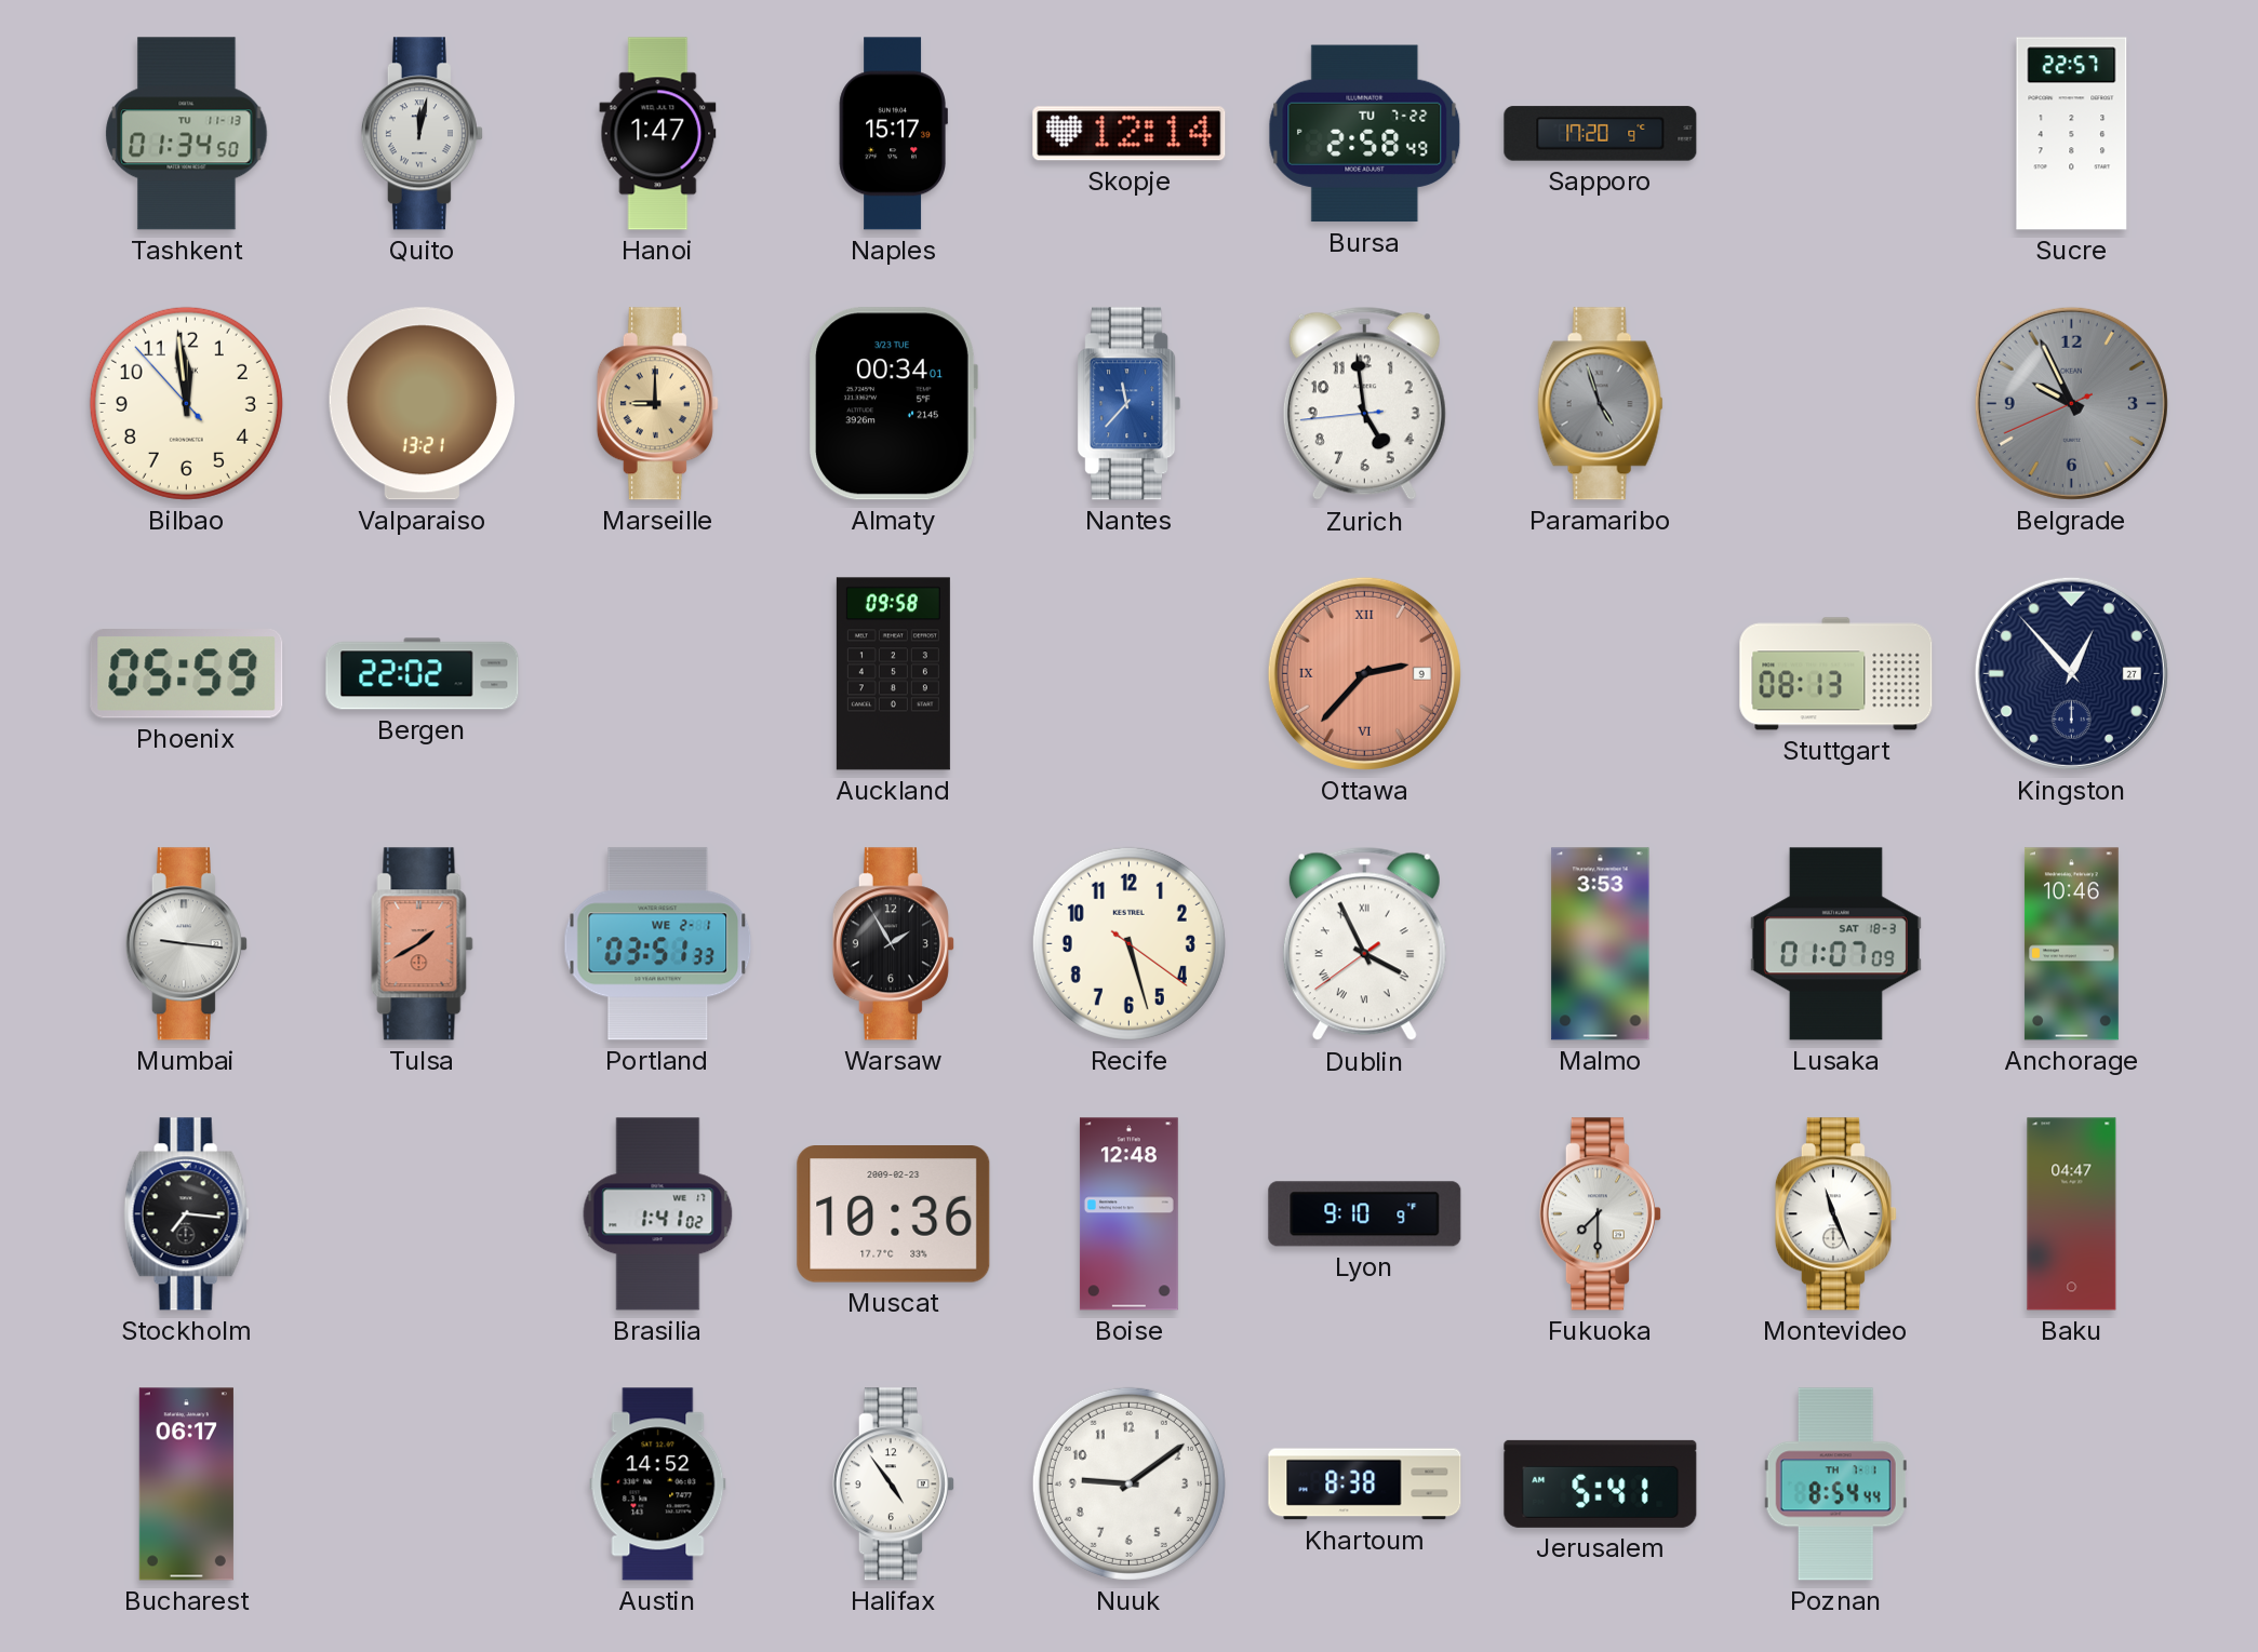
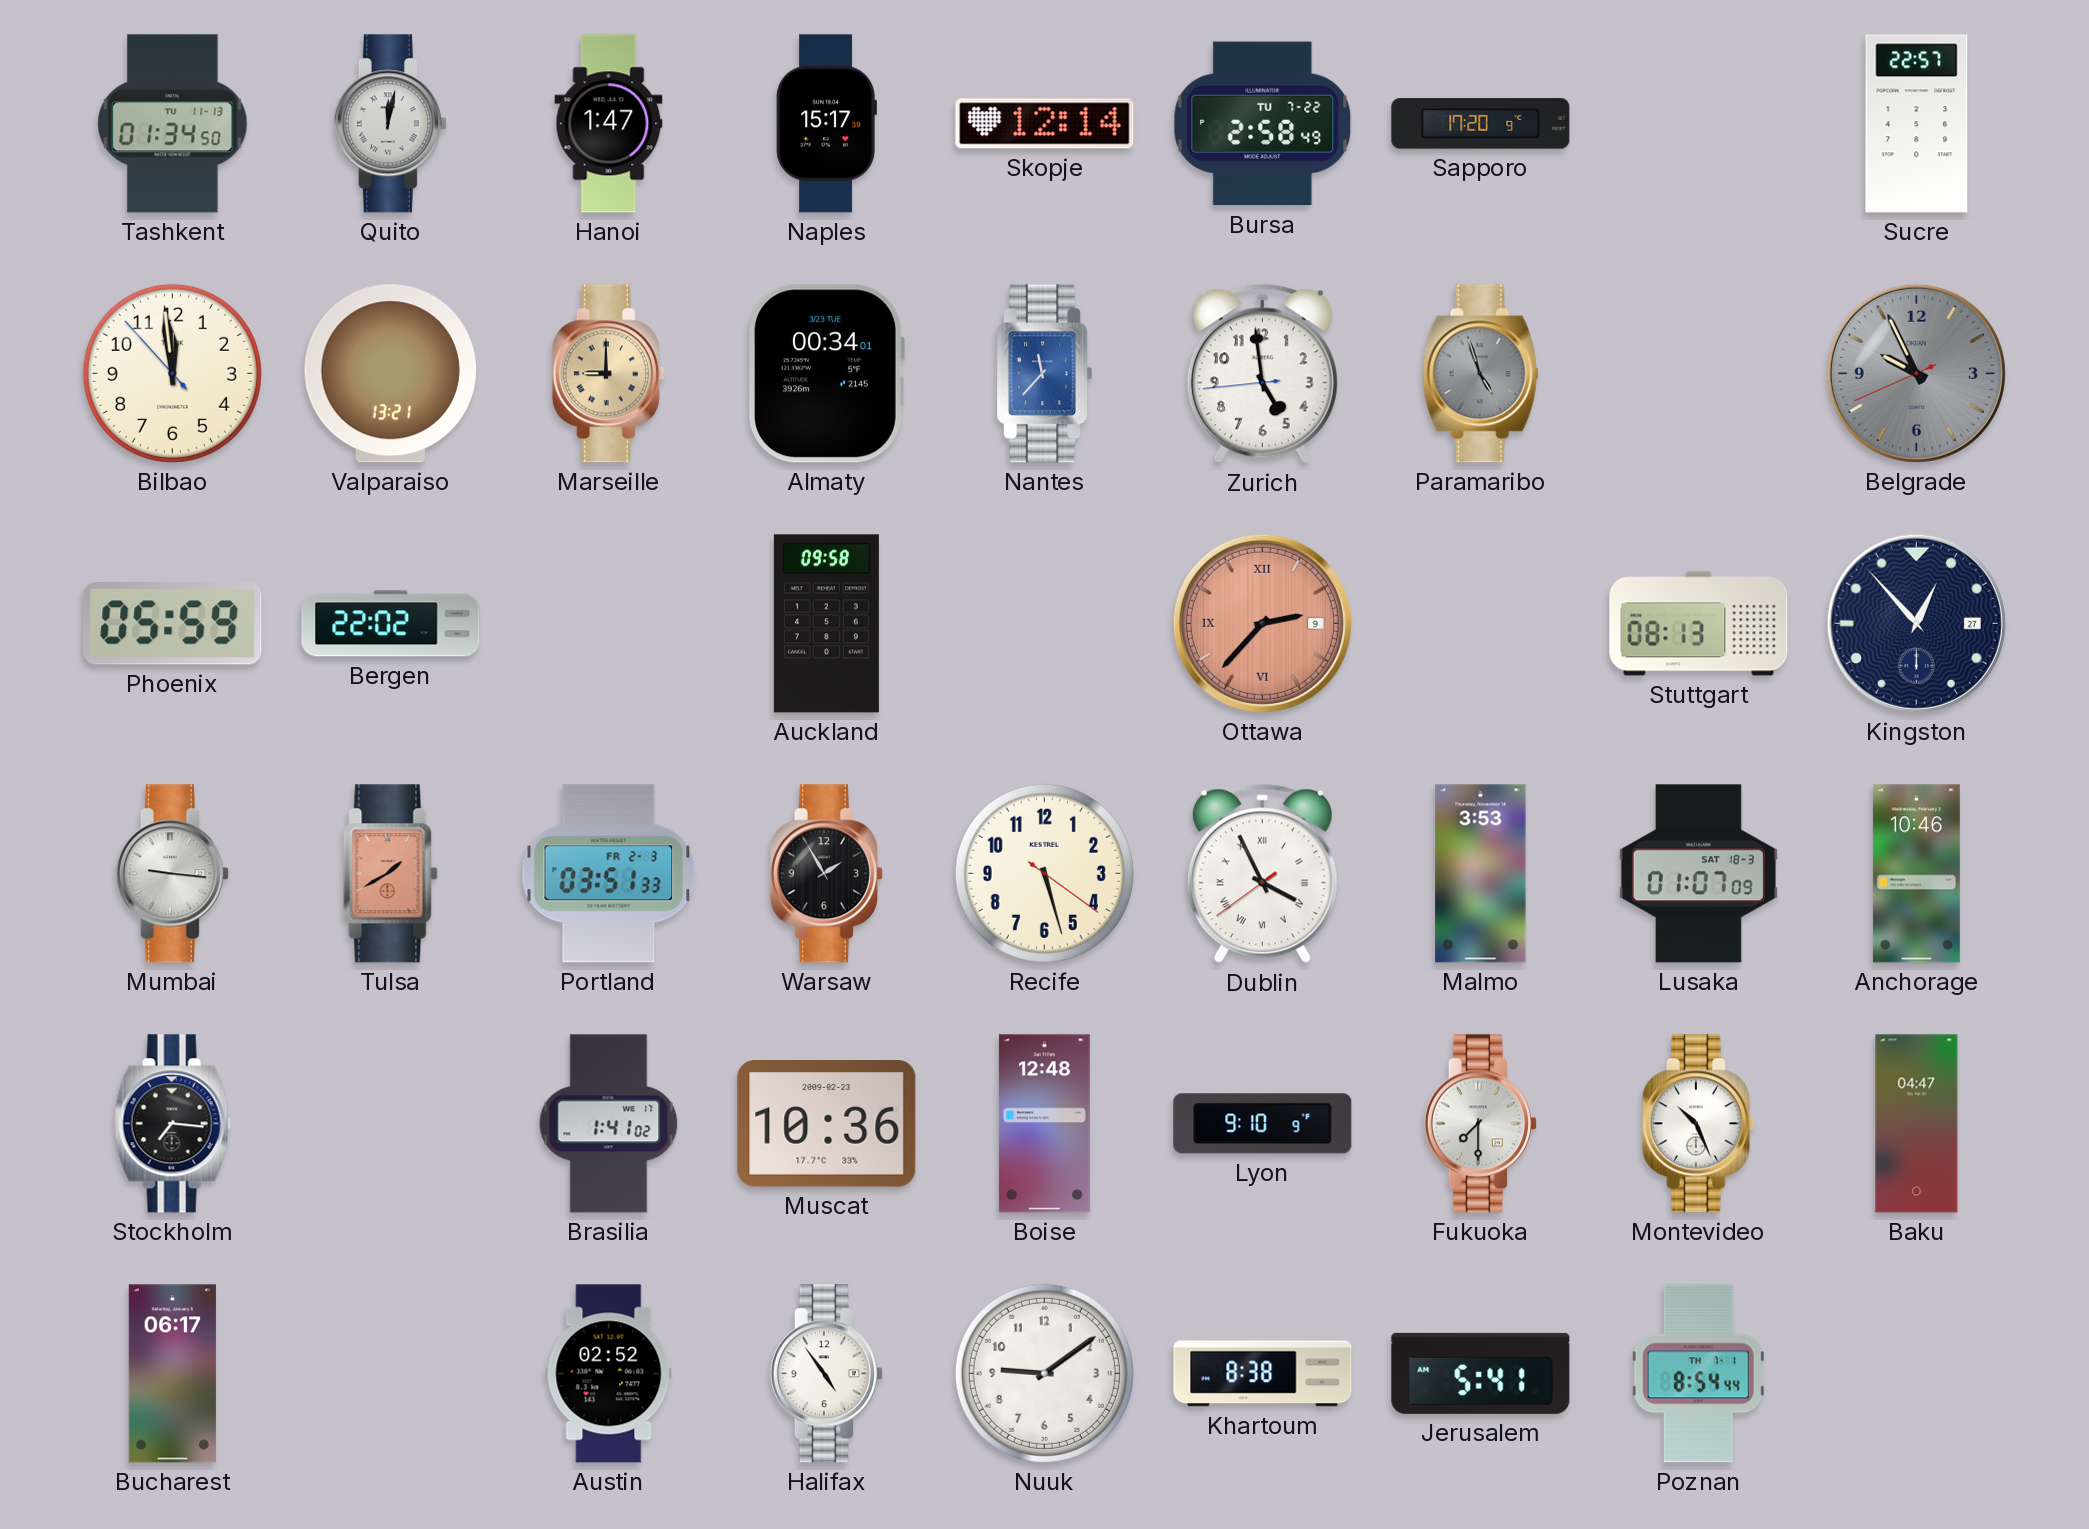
Portland date: WE 2-1 -> FR 2-3
Montevideo: 11:26 -> 10:26
Austin: 14:52 -> 02:52
